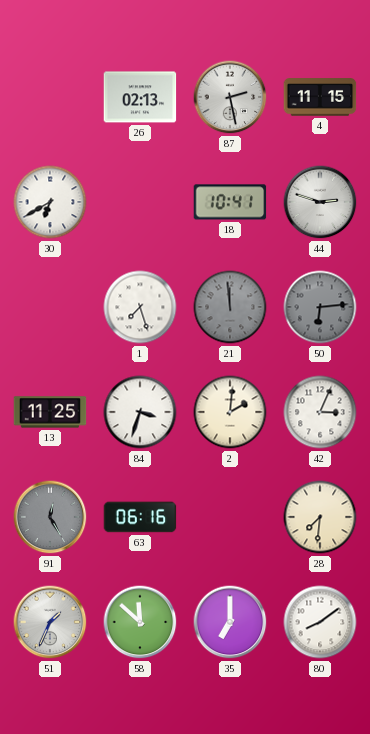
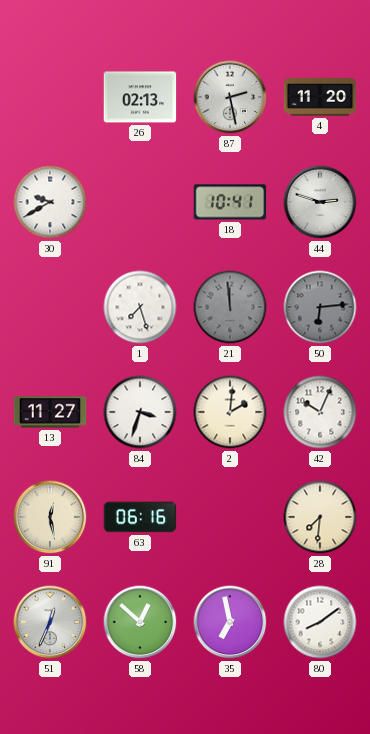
4: 11:15 -> 11:20
30: 6:40 -> 9:40
13: 11:25 -> 11:27
42: 3:04 -> 10:04
91: 12:25 -> 12:28
91 dial: grey -> cream
51: 1:34 -> 12:34
58: 11:52 -> 12:52
35: 7:00 -> 6:58
